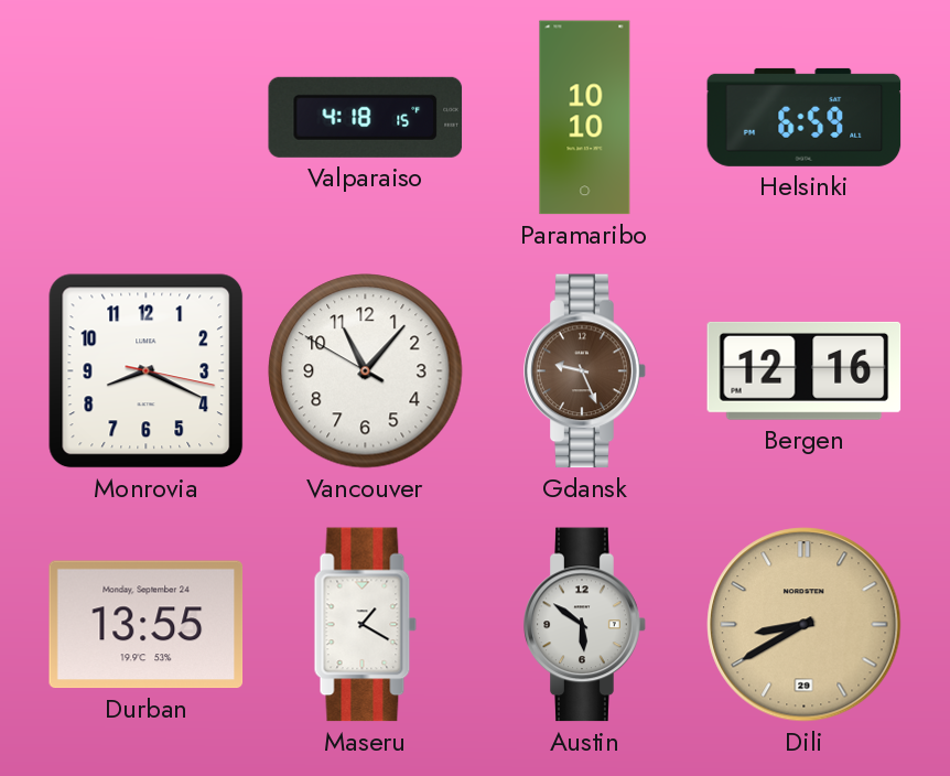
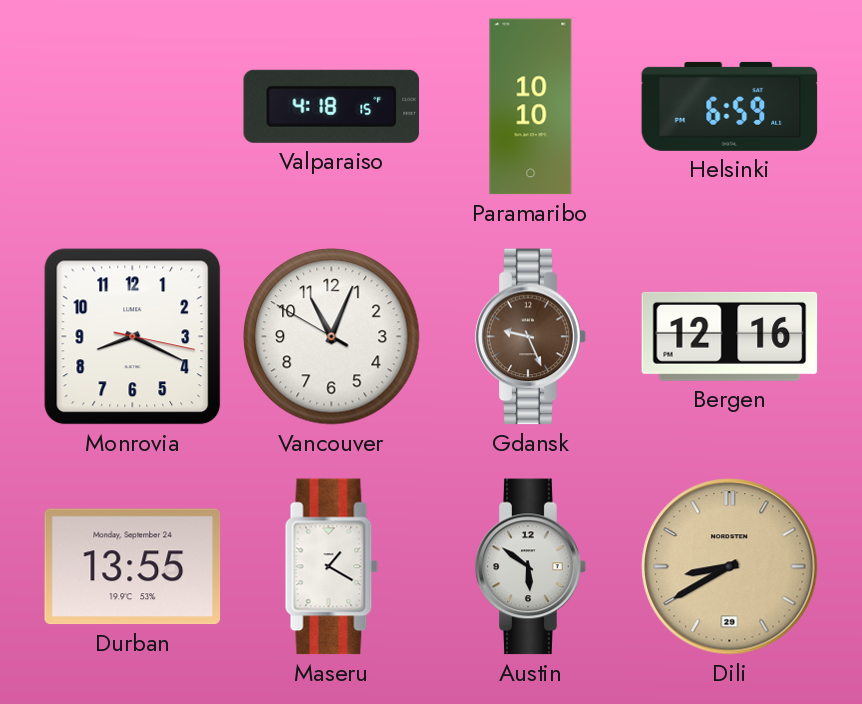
Vancouver: 11:06 -> 11:03
